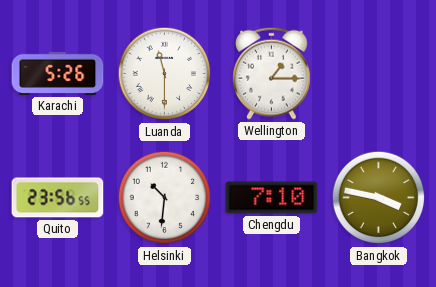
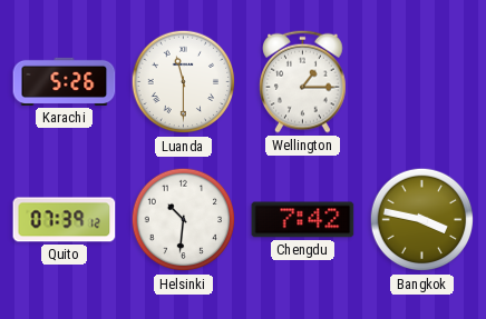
Quito: 23:56 -> 07:39
Chengdu: 7:10 -> 7:42
